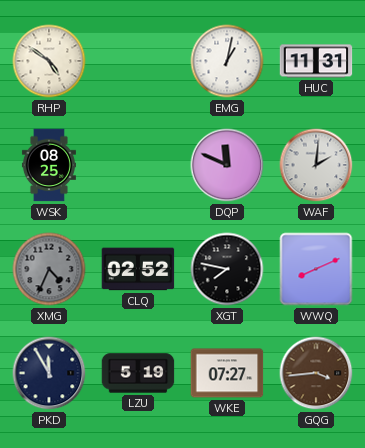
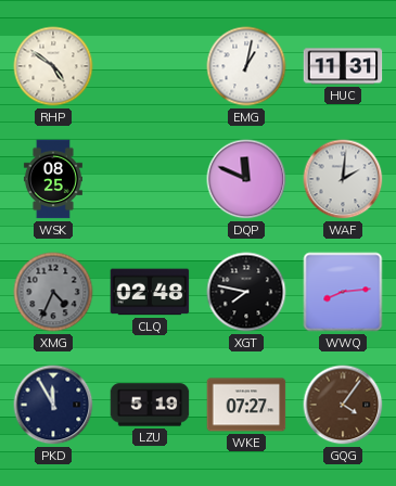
CLQ: 02:52 -> 02:48
WWQ: 8:11 -> 8:14
GQG: 3:44 -> 4:06
